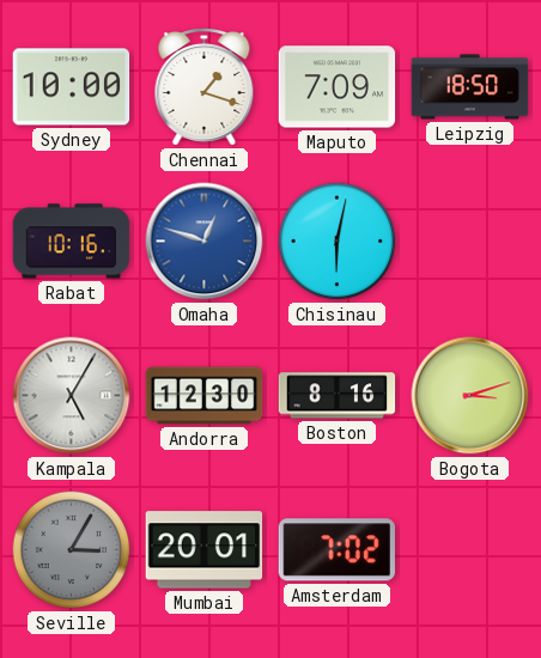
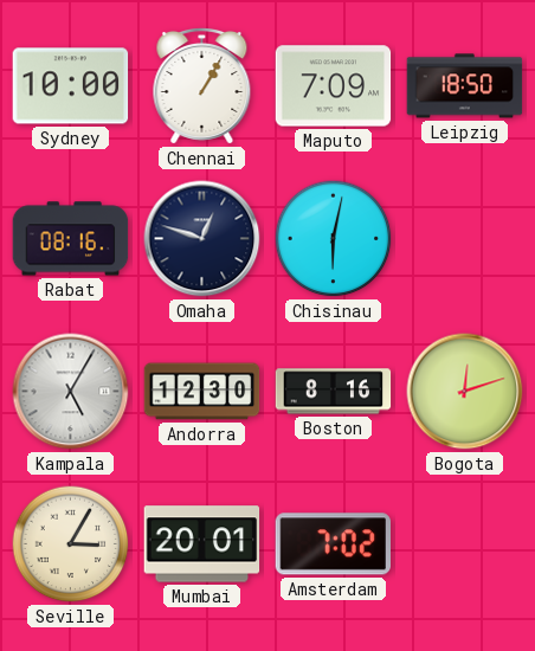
Chennai: 1:18 -> 1:05
Rabat: 10:16 -> 08:16
Omaha dial: blue -> navy
Bogota: 3:12 -> 12:12
Seville dial: grey -> cream
